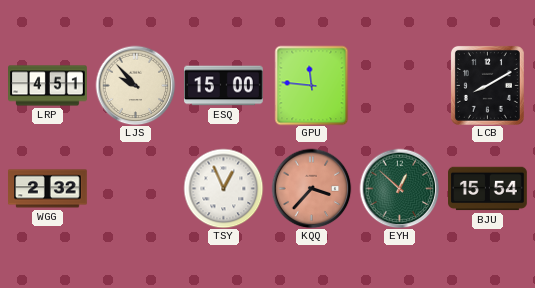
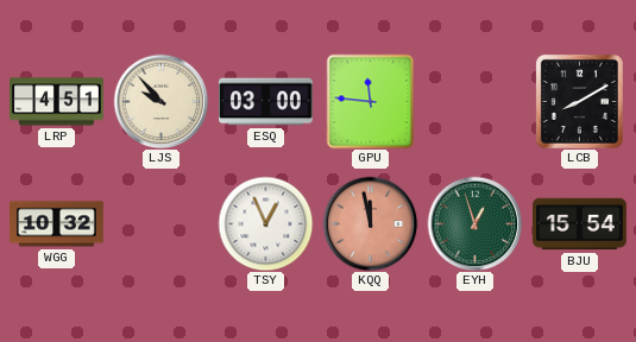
ESQ: 15:00 -> 03:00
WGG: 2:32 -> 10:32
KQQ: 3:37 -> 11:58
EYH: 12:52 -> 12:57
